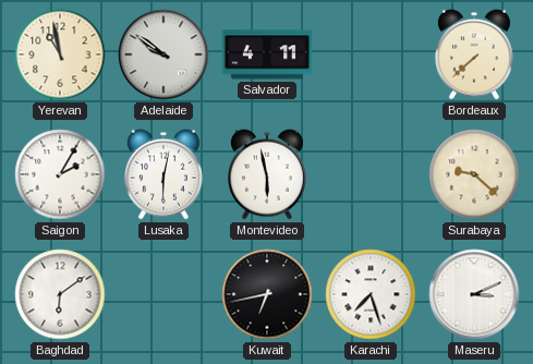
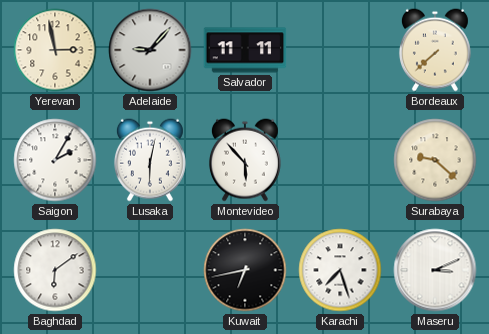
Yerevan: 10:58 -> 2:58
Adelaide: 9:51 -> 9:07
Salvador: 4:11 -> 11:11
Montevideo: 5:58 -> 5:53
